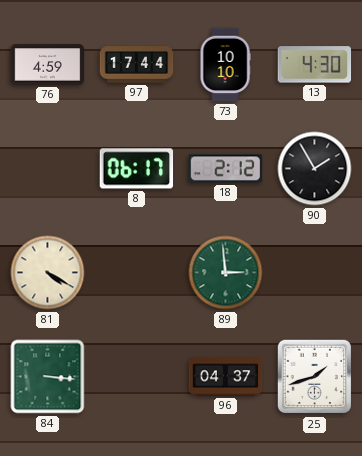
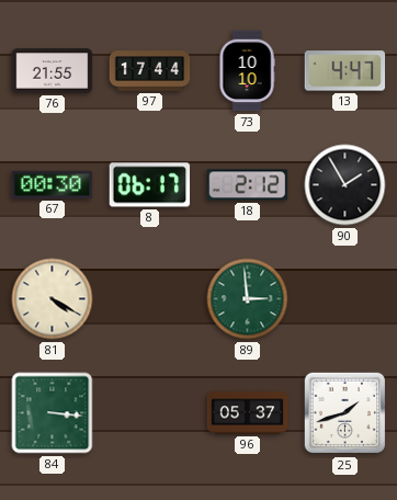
76: 4:59 -> 21:55
13: 4:30 -> 4:47
67: none -> 00:30
96: 04:37 -> 05:37
